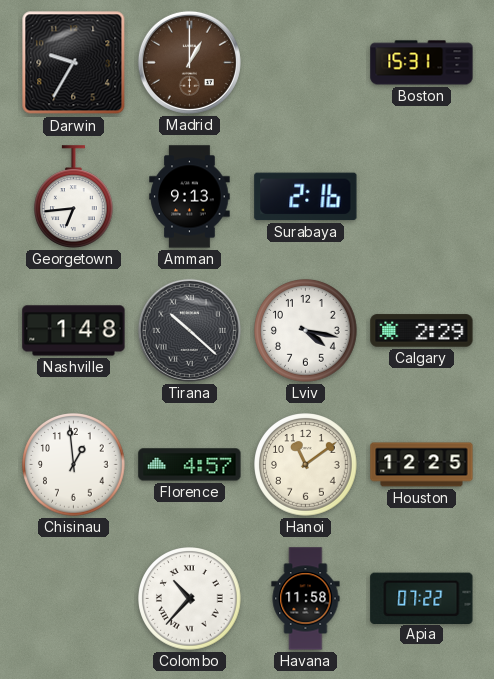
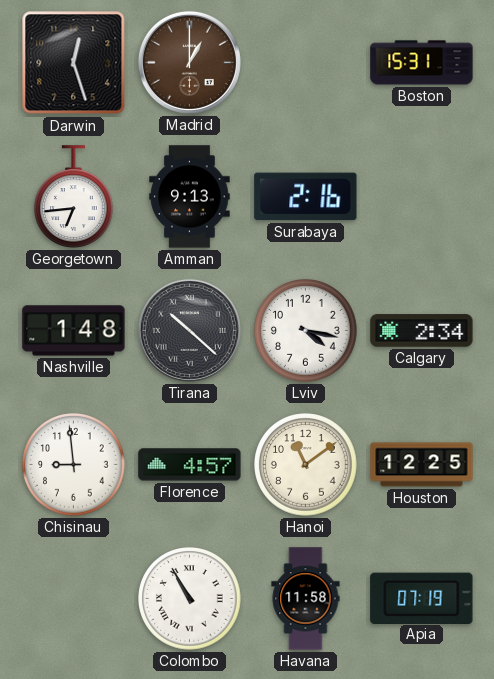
Darwin: 9:35 -> 12:27
Calgary: 2:29 -> 2:34
Chisinau: 12:59 -> 8:59
Colombo: 10:37 -> 10:55
Apia: 07:22 -> 07:19
